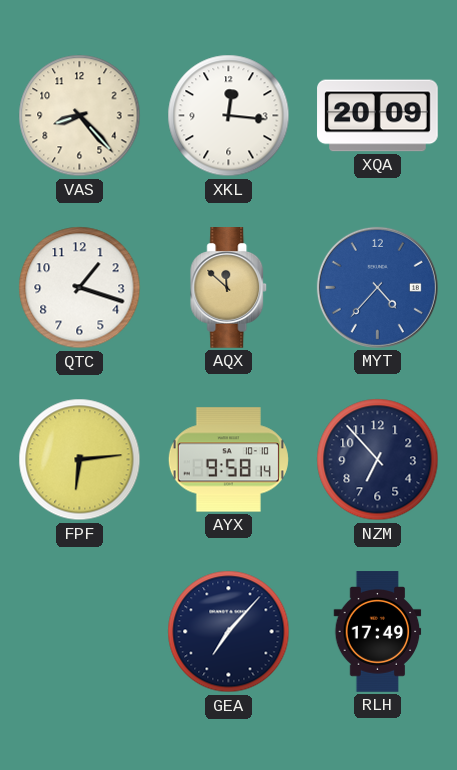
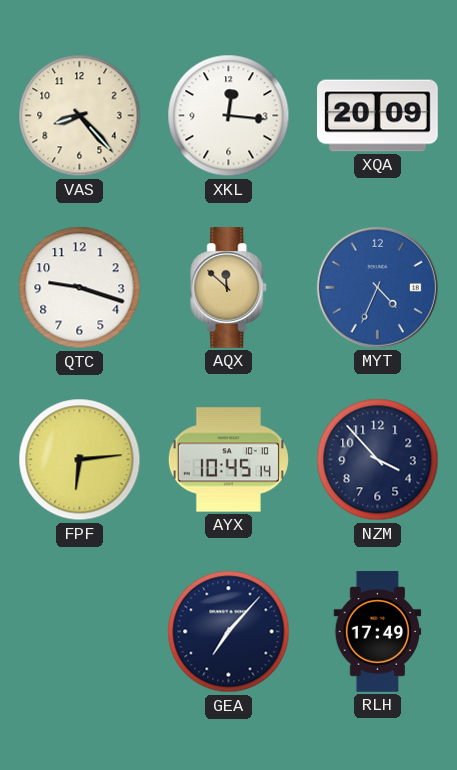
QTC: 1:18 -> 9:18
MYT: 4:37 -> 4:34
AYX: 9:58 -> 10:45
NZM: 6:53 -> 3:53
